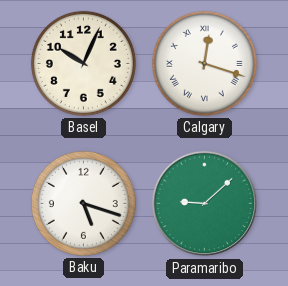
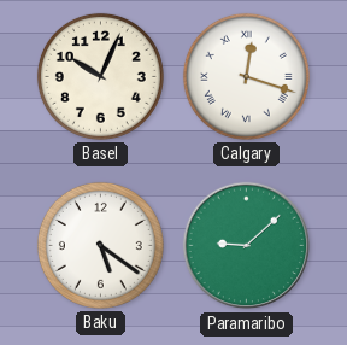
Baku: 5:18 -> 5:21
